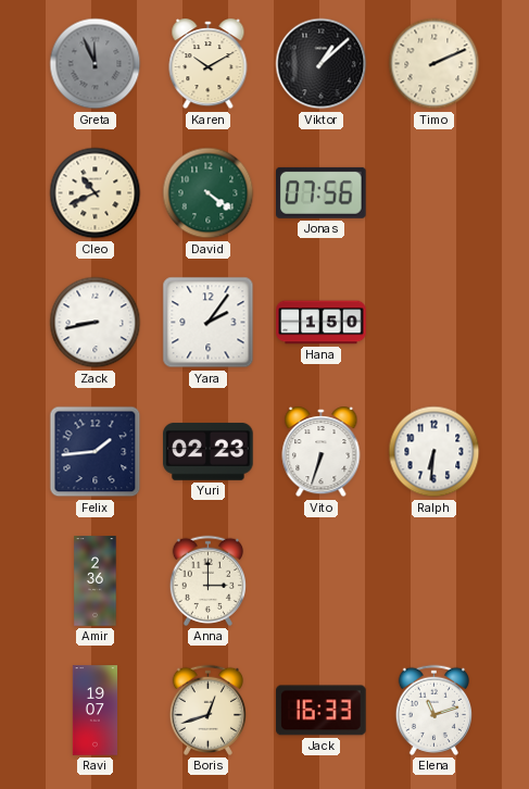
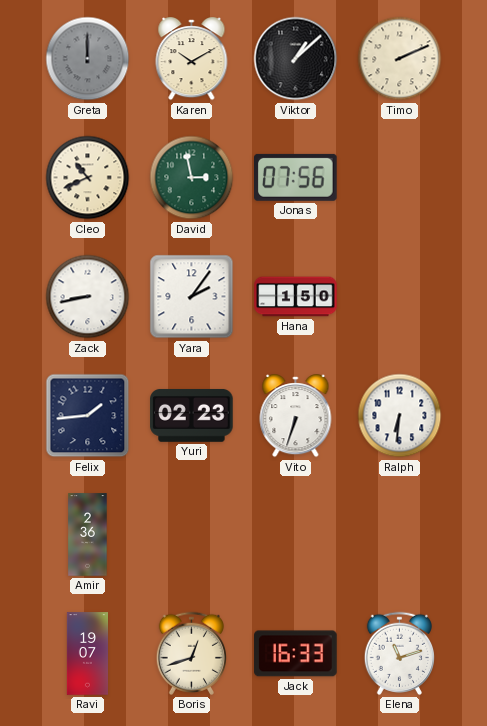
Greta: 11:56 -> 12:00
David: 4:21 -> 2:58
Anna: 3:00 -> none
